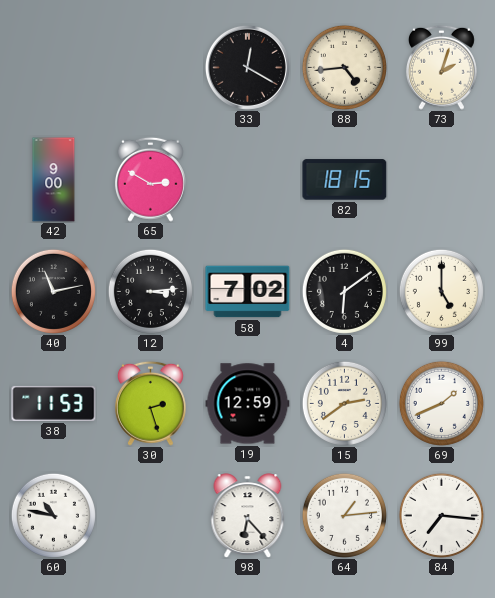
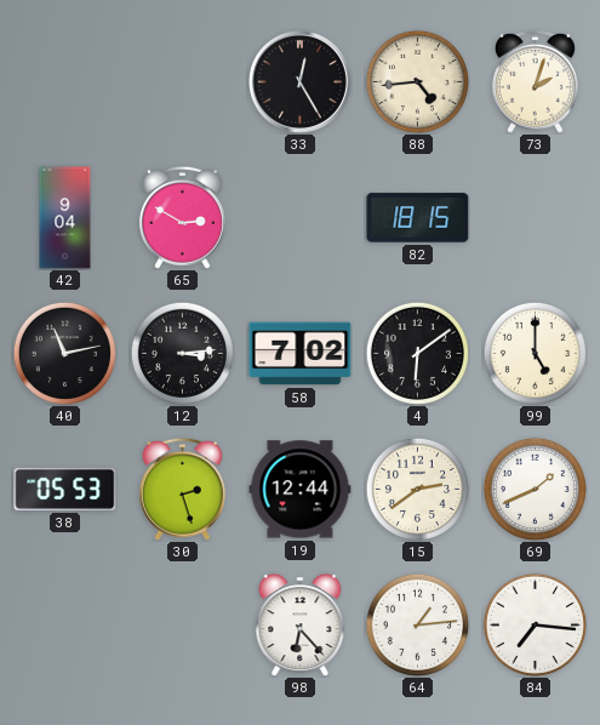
33: 12:20 -> 12:25
42: 9:00 -> 9:04
38: 11:53 -> 05:53
19: 12:59 -> 12:44
60: 10:47 -> none
